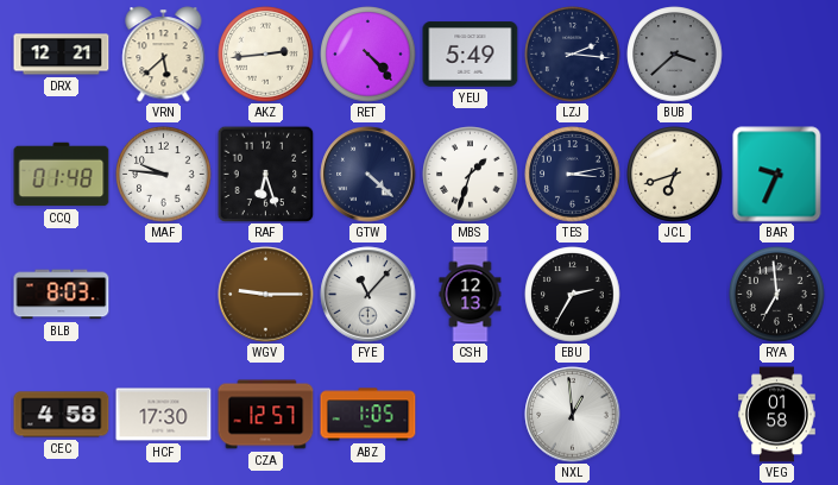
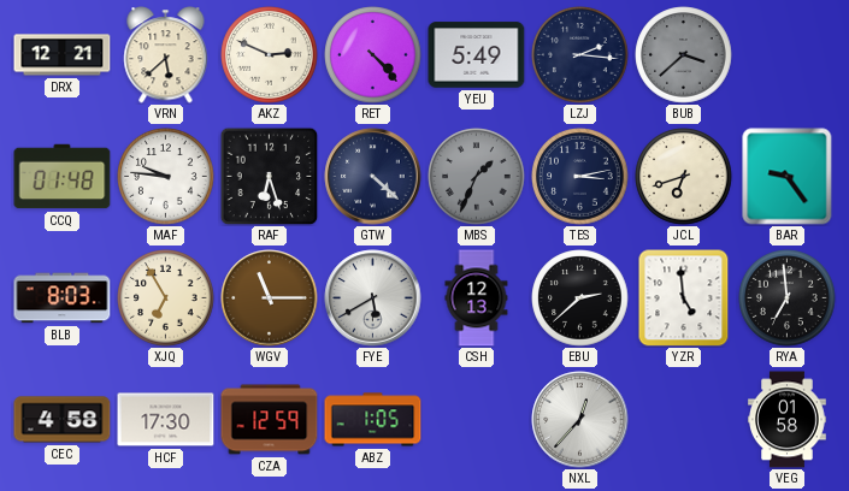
AKZ: 2:44 -> 2:49
MBS: 1:33 -> 1:34
MBS dial: white -> grey
BAR: 9:34 -> 9:24
XJQ: none -> 6:55
WGV: 9:15 -> 11:15
FYE: 11:07 -> 5:40
EBU: 2:35 -> 2:38
YZR: none -> 4:59
CZA: 12:57 -> 12:59
NXL: 12:59 -> 12:37
